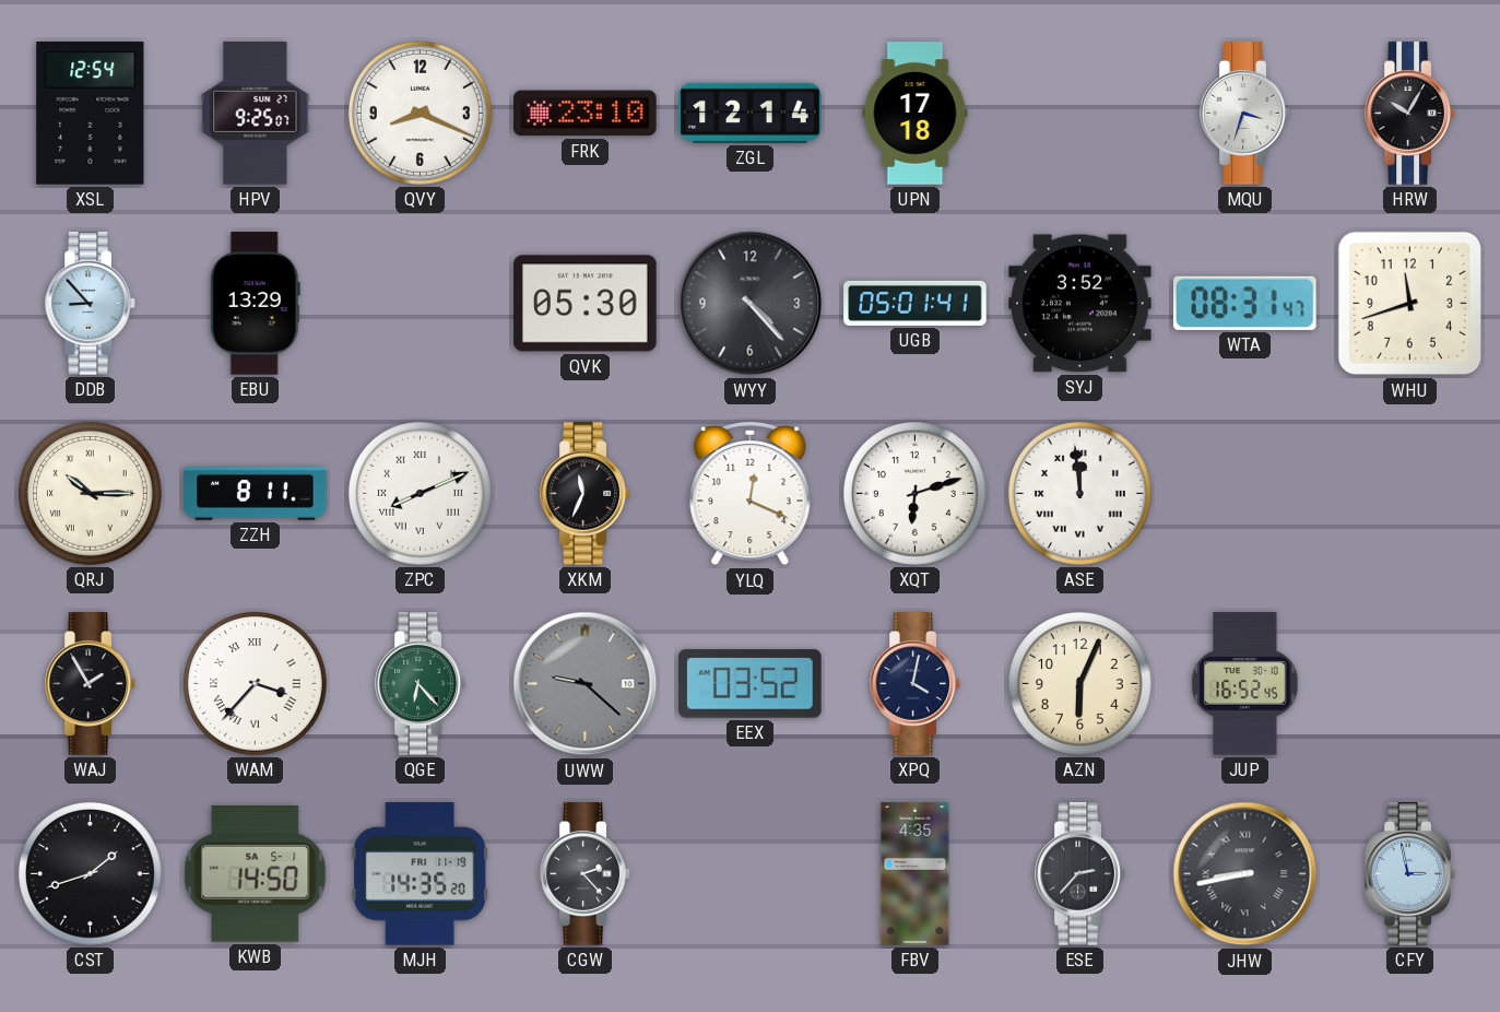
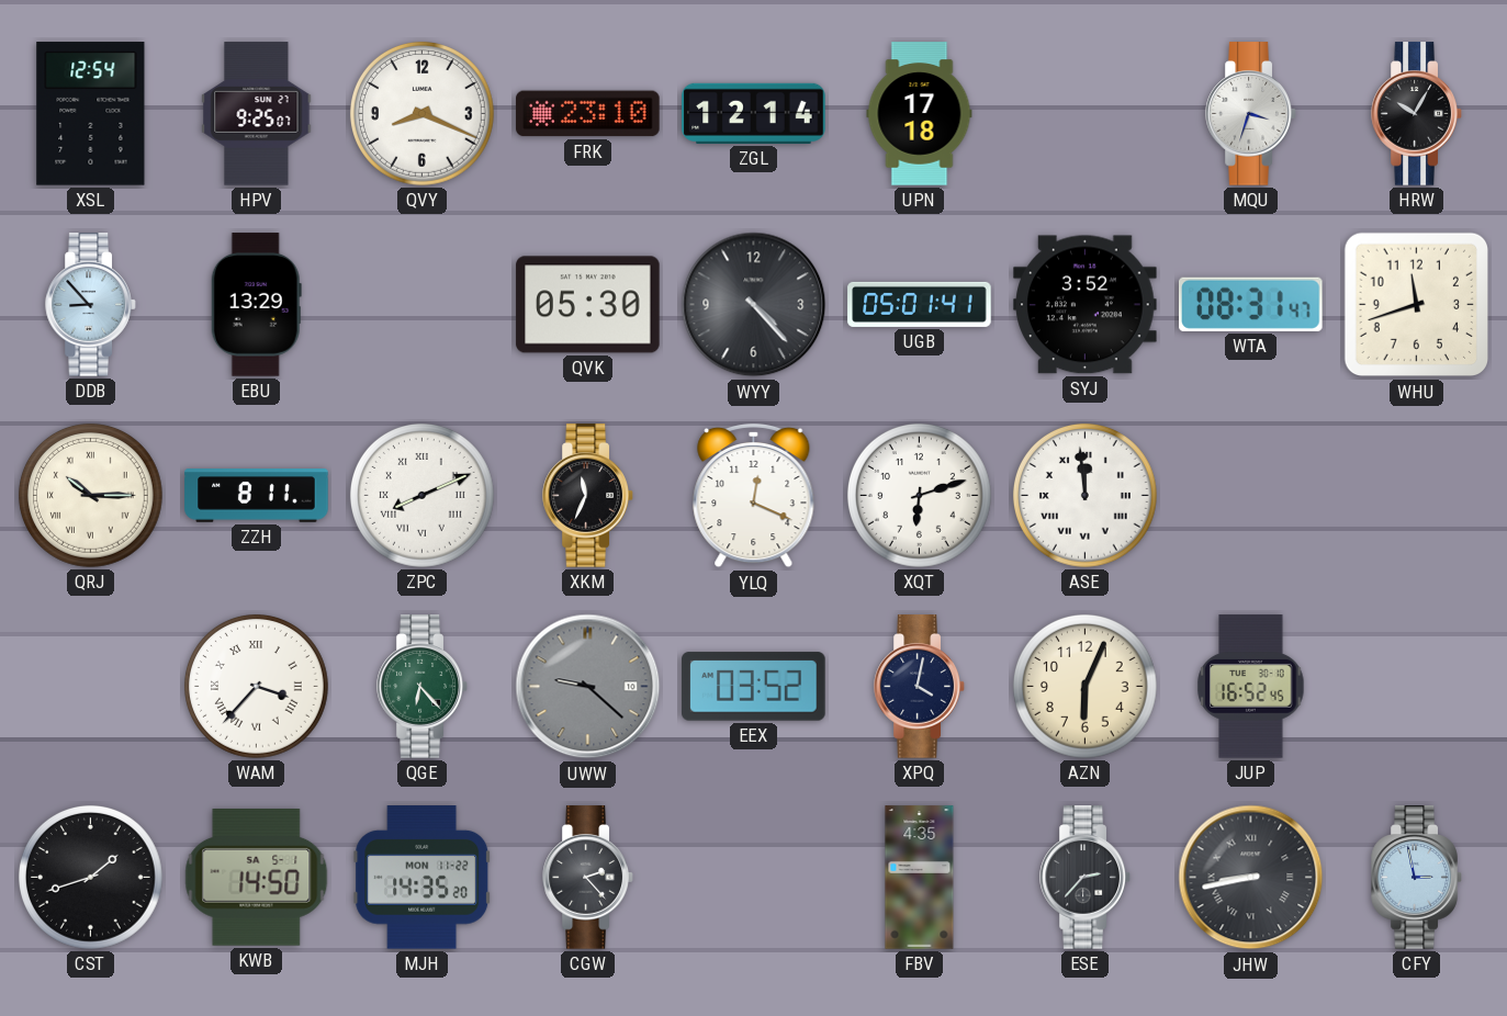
WAJ: 1:55 -> none
MJH date: FRI 11-19 -> MON 11-22
